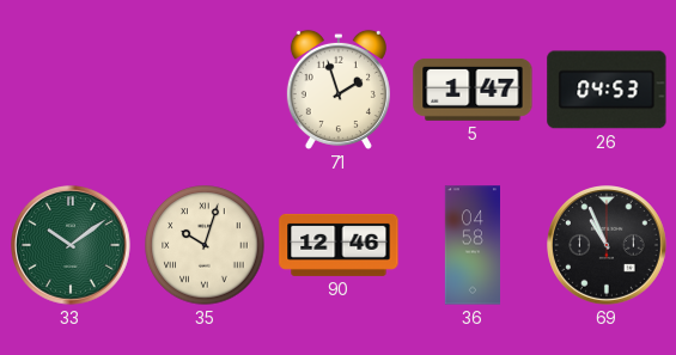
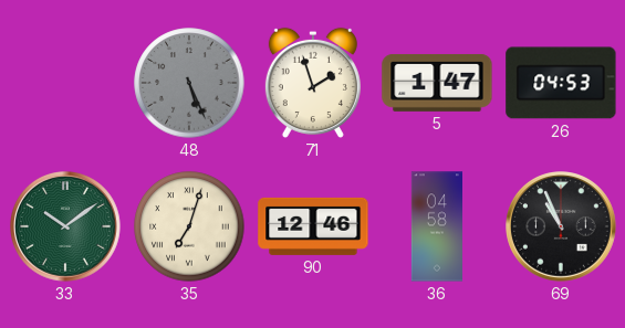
48: none -> 5:26
35: 10:03 -> 7:03
